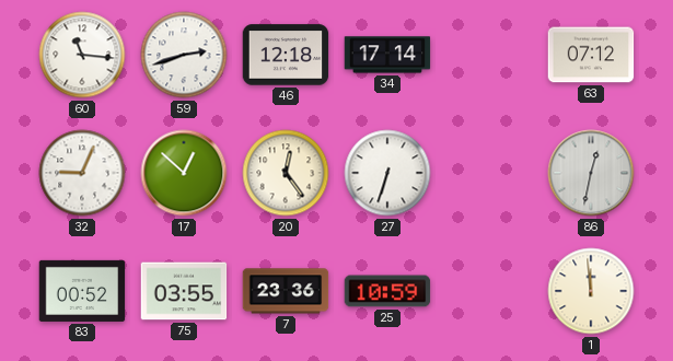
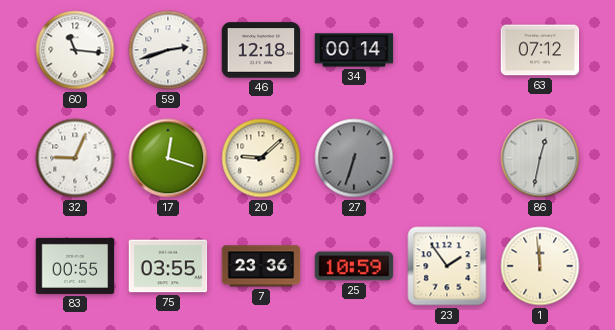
34: 17:14 -> 00:14
17: 12:52 -> 12:18
20: 12:24 -> 9:08
27 dial: white -> grey
83: 00:52 -> 00:55
23: none -> 1:54
